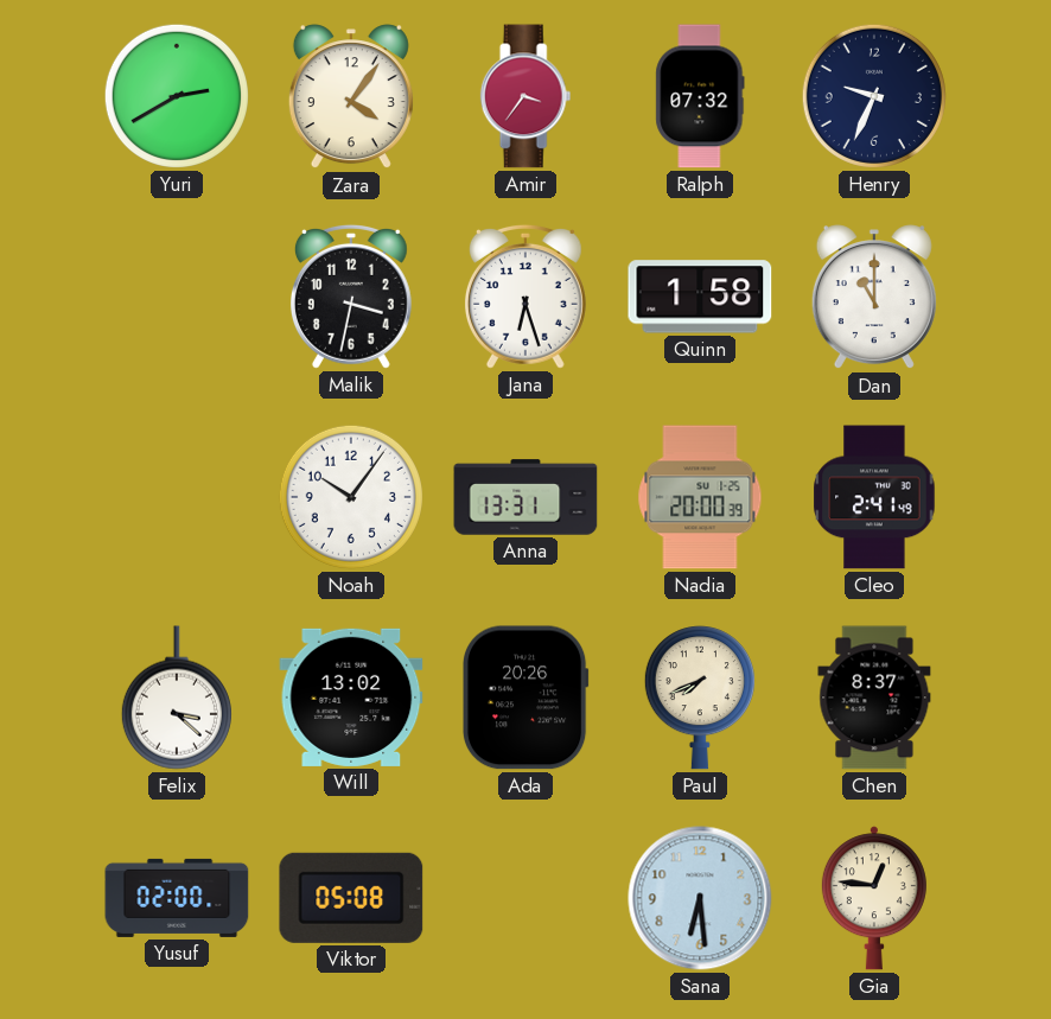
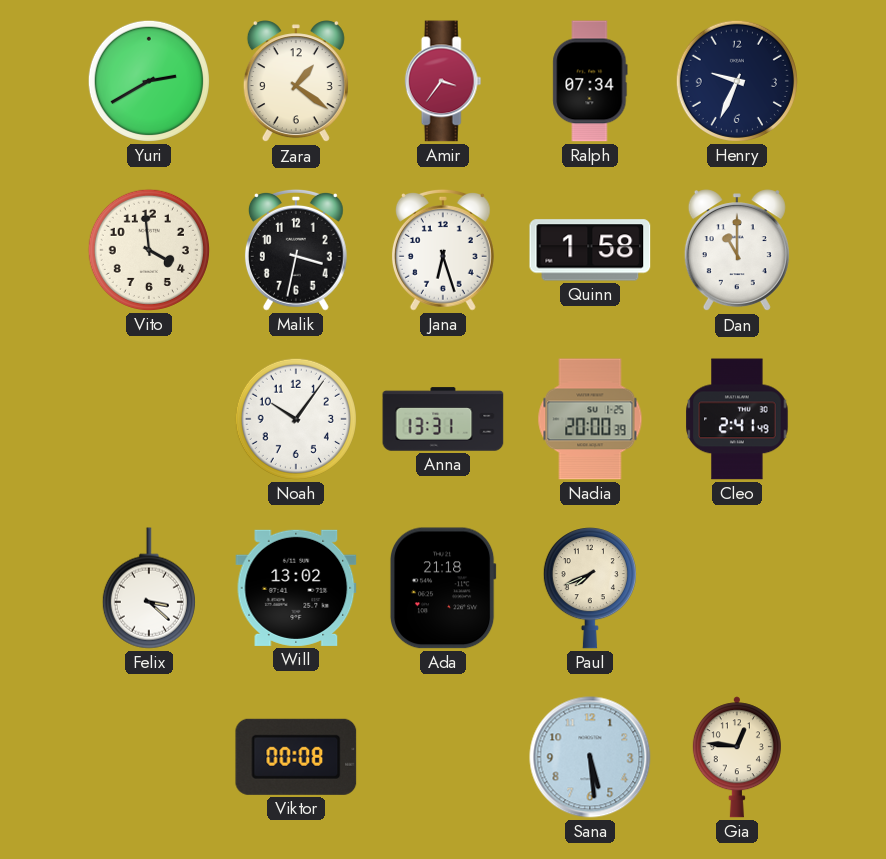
Zara: 4:06 -> 1:21
Ralph: 07:32 -> 07:34
Vito: none -> 3:59
Ada: 20:26 -> 21:18
Chen: 8:37 -> none
Yusuf: 02:00 -> none
Viktor: 05:08 -> 00:08
Sana: 6:29 -> 5:29
